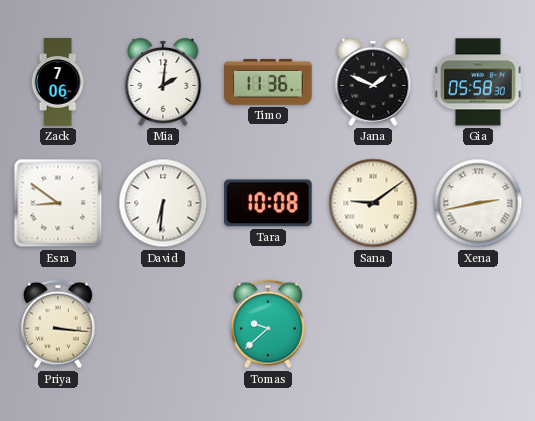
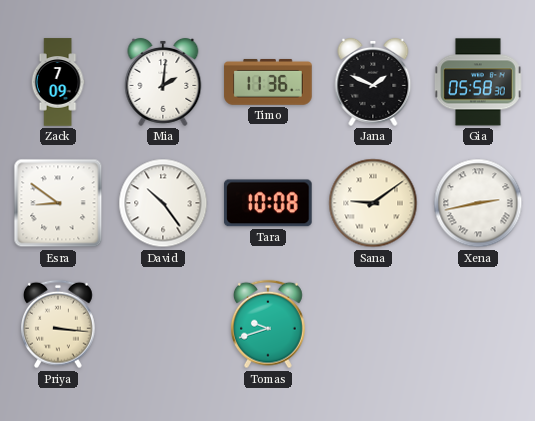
Zack: 7:06 -> 7:09
David: 6:31 -> 10:24
Tomas: 9:38 -> 9:42
